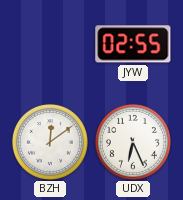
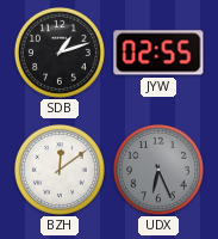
SDB: none -> 1:12
UDX dial: white -> grey
